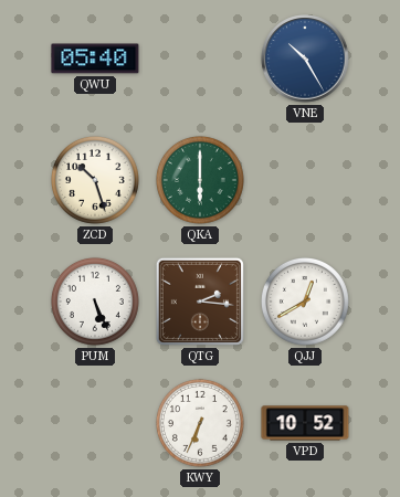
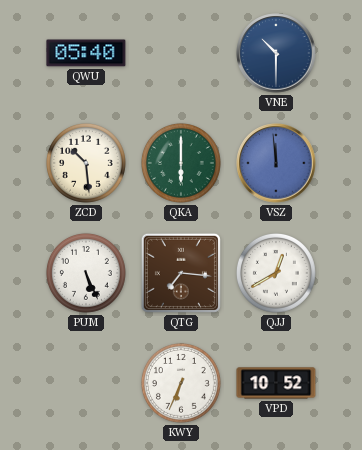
VNE: 10:25 -> 10:30
ZCD: 10:27 -> 10:29
VSZ: none -> 11:59
QTG: 2:16 -> 7:16
